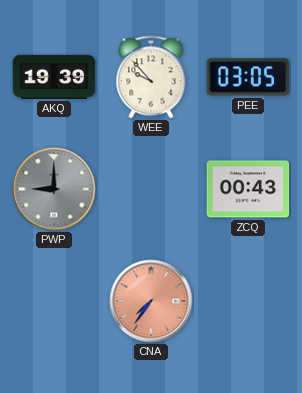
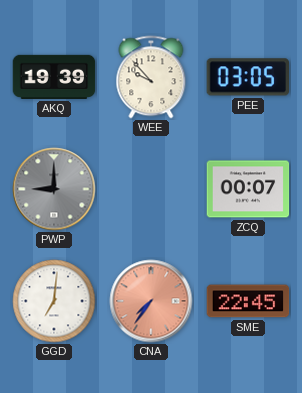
ZCQ: 00:43 -> 00:07
GGD: none -> 7:01
SME: none -> 22:45
